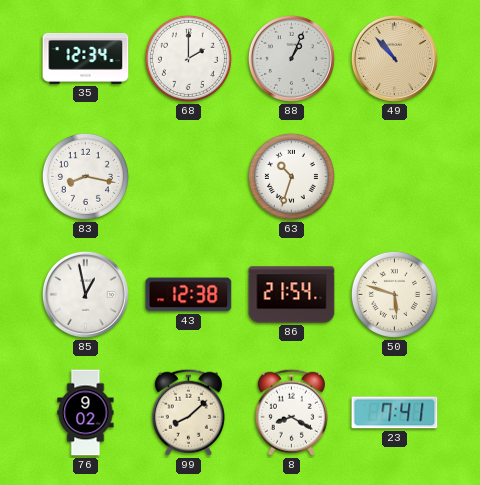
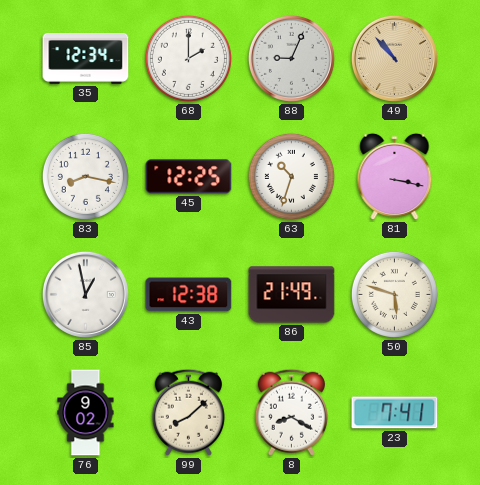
88: 1:04 -> 9:04
45: none -> 12:25
81: none -> 3:17
86: 21:54 -> 21:49
